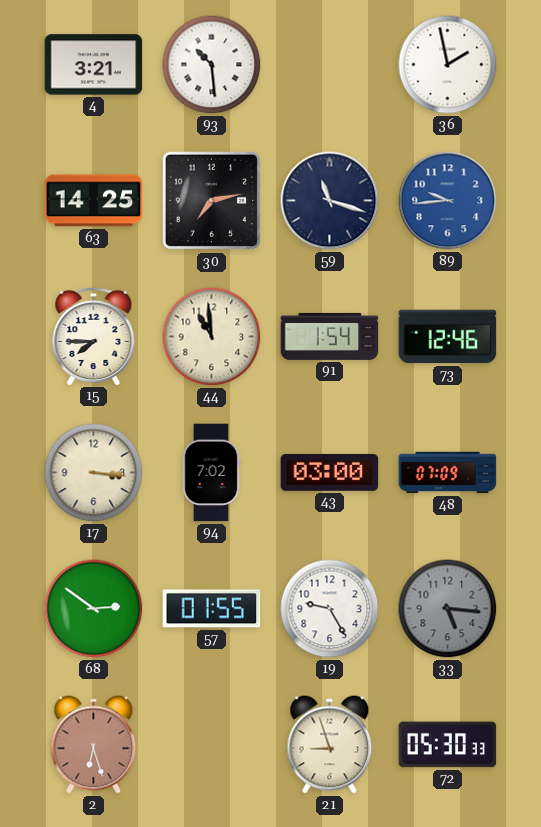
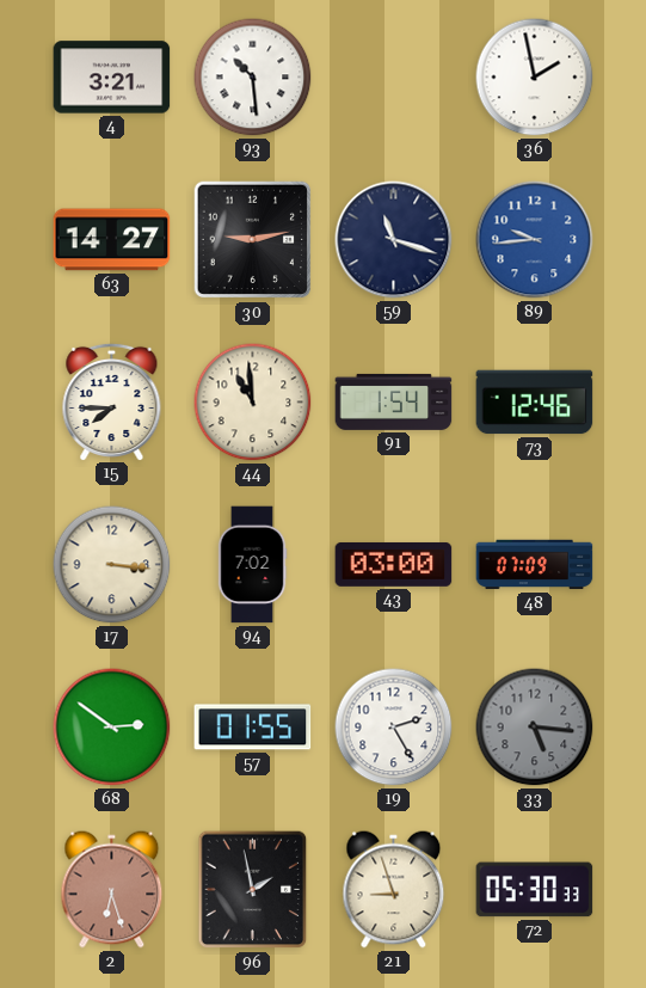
63: 14:25 -> 14:27
30: 7:13 -> 9:13
19: 9:25 -> 2:25
96: none -> 1:58
